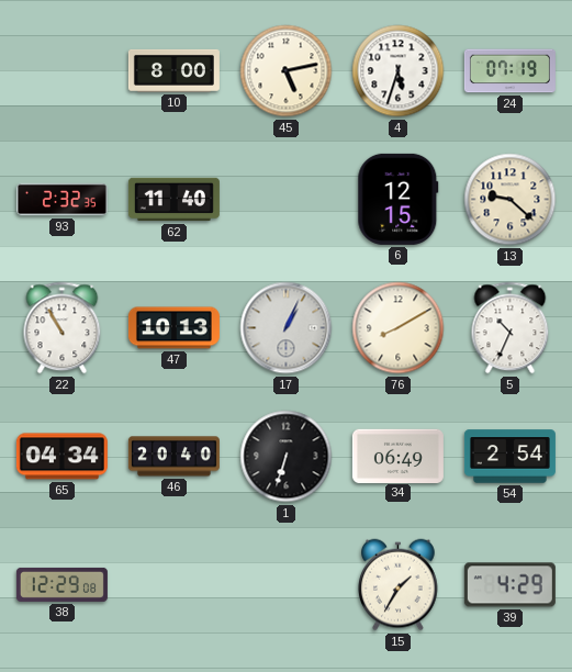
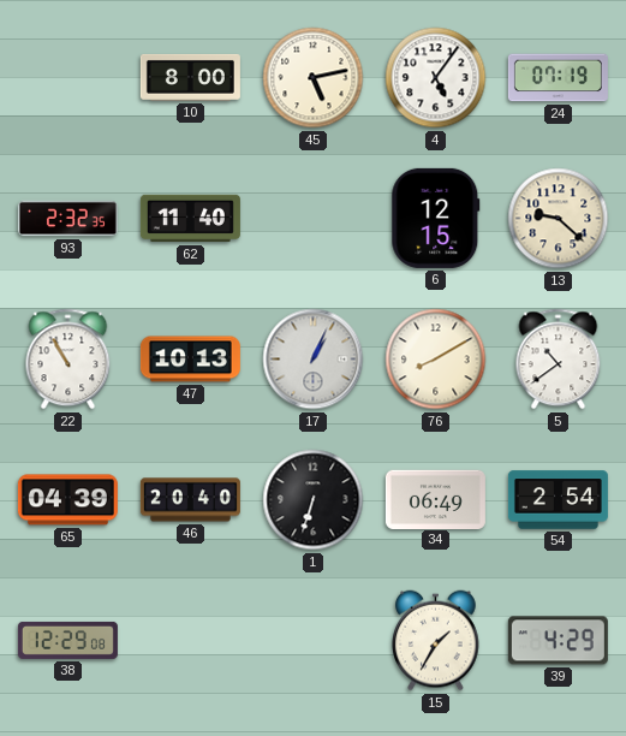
4: 5:33 -> 5:06
5: 10:34 -> 10:39
65: 04:34 -> 04:39
